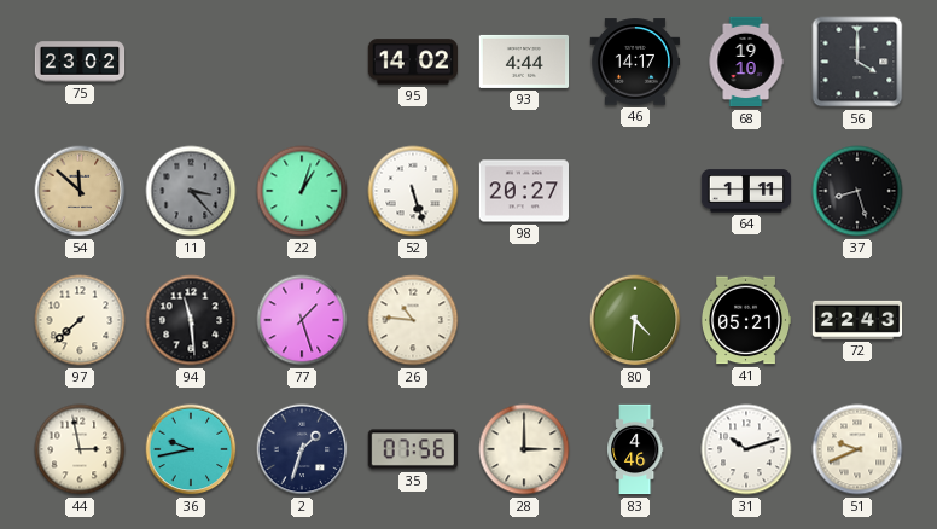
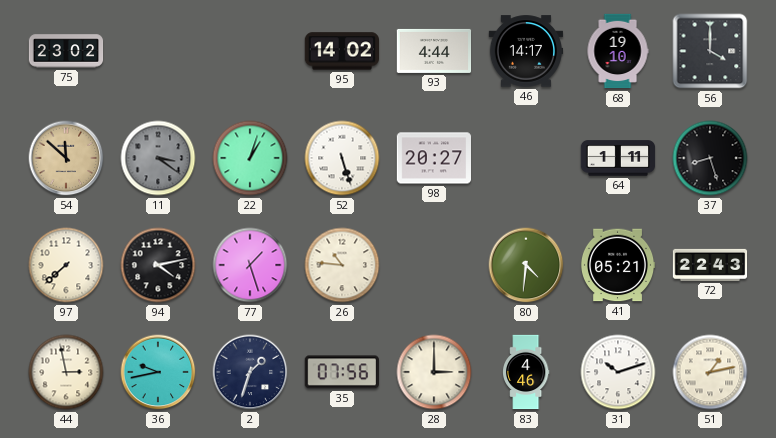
11: 3:23 -> 3:21
94: 11:29 -> 4:13
51: 9:41 -> 1:13
